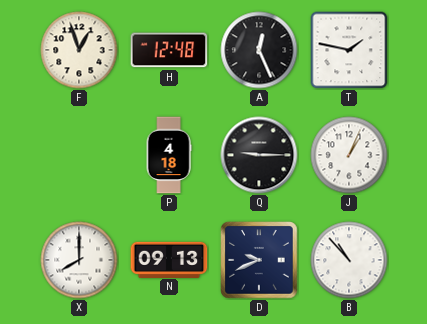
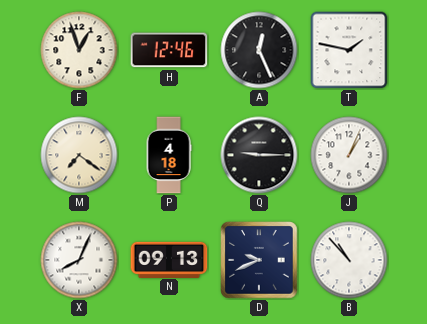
H: 12:48 -> 12:46
M: none -> 7:21
X: 8:00 -> 8:04
